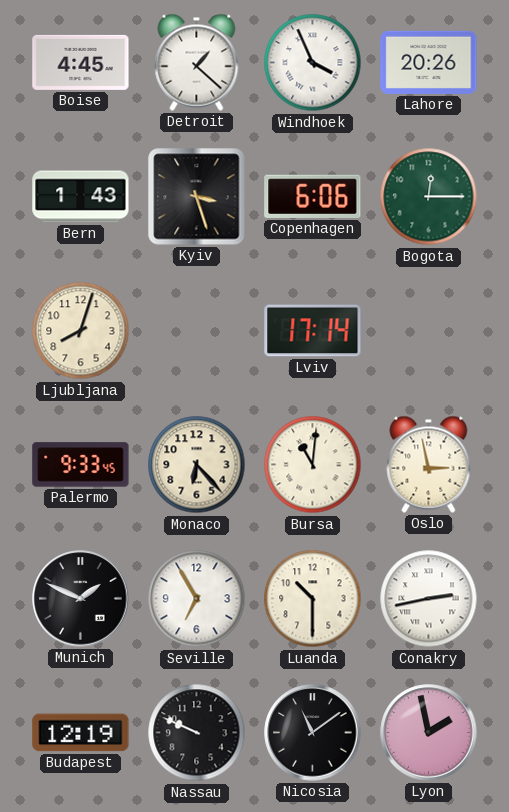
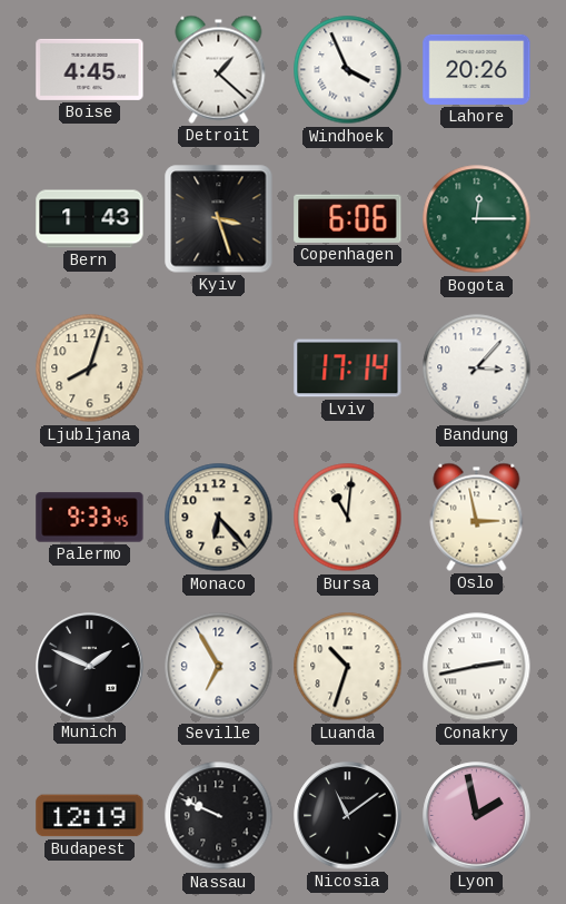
Bandung: none -> 3:07
Luanda: 10:30 -> 10:33
